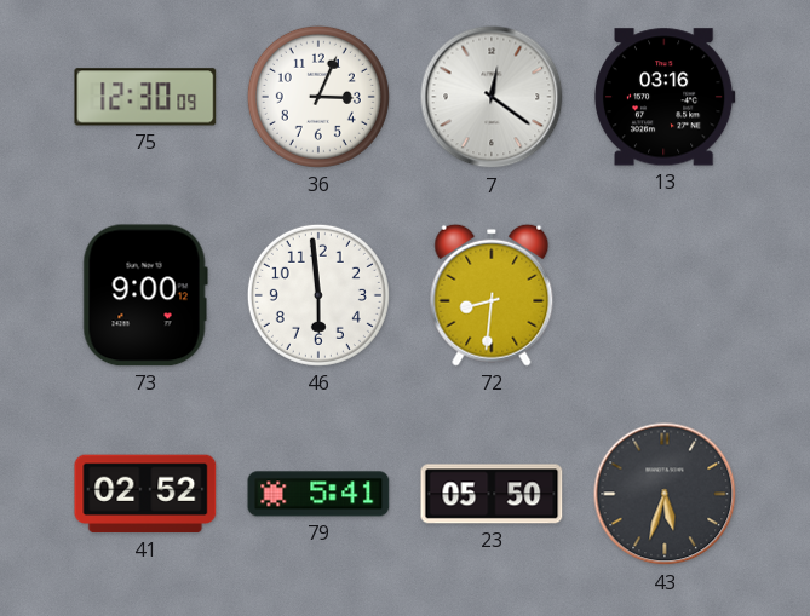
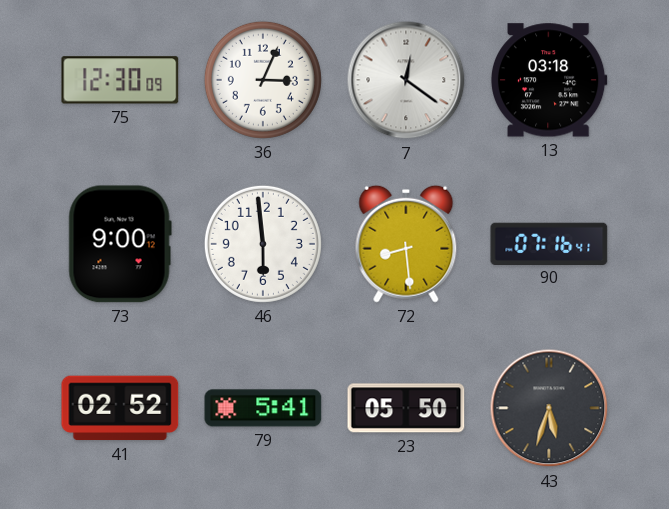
13: 03:16 -> 03:18
72: 8:31 -> 8:29
90: none -> 07:16
